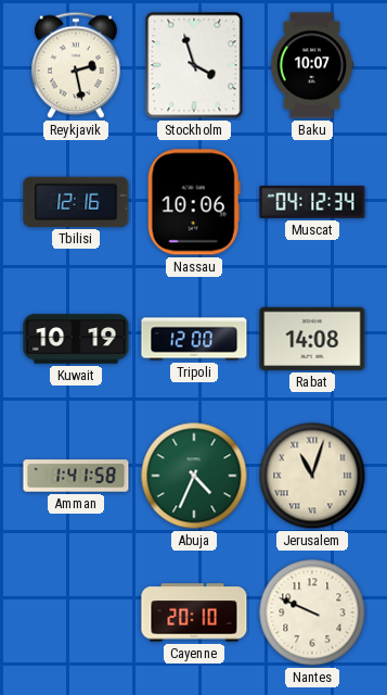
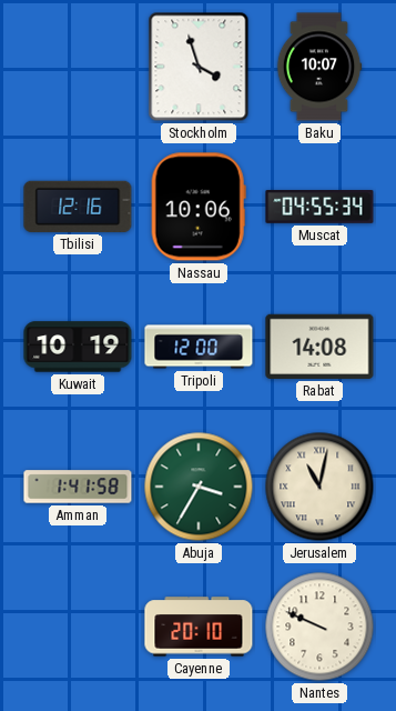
Reykjavik: 2:28 -> none
Muscat: 04:12 -> 04:55
Abuja: 4:34 -> 3:35
Jerusalem: 11:03 -> 11:02
